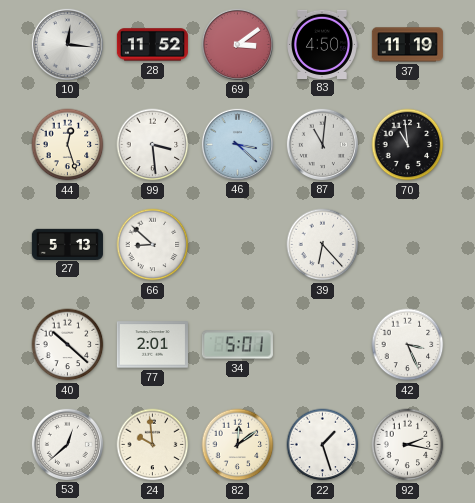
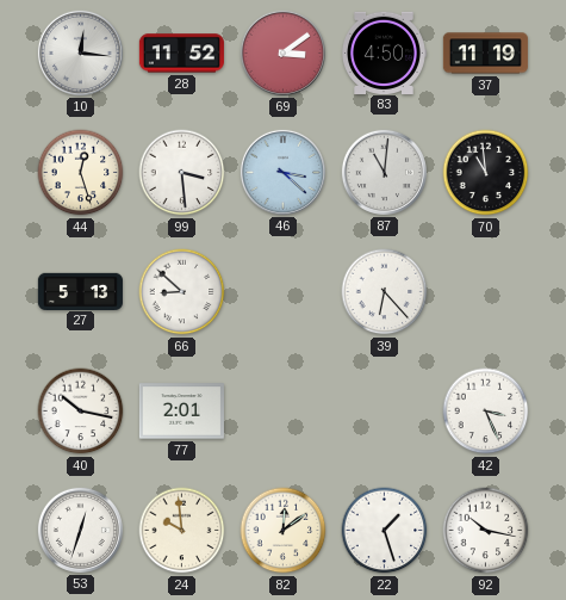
40: 10:22 -> 10:17
34: 5:01 -> none
53: 12:38 -> 12:33
92: 2:17 -> 10:17
